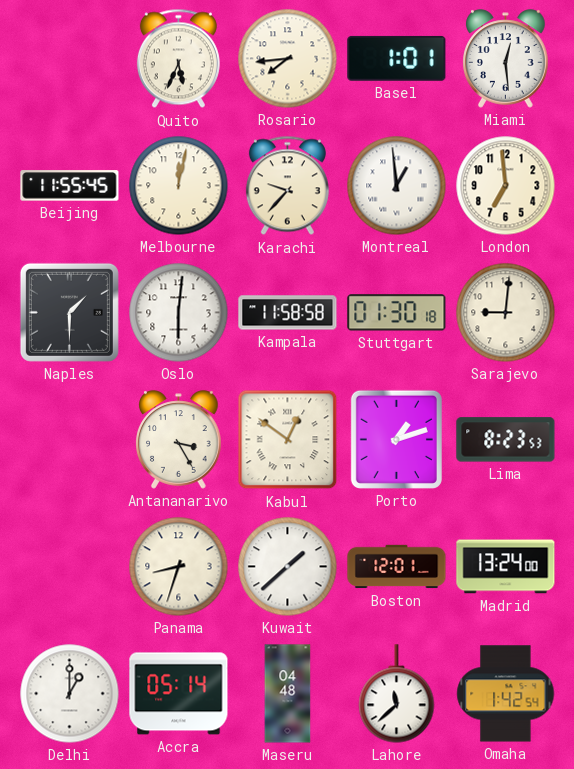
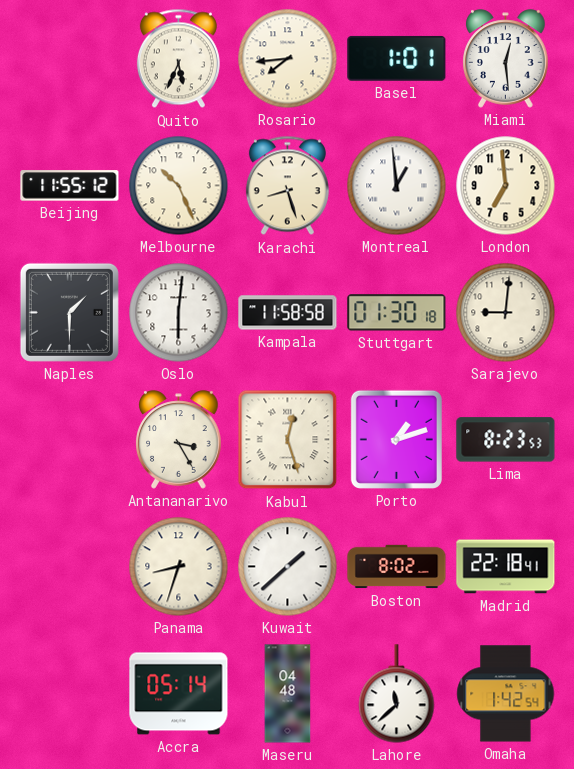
Beijing: 11:55:45 -> 11:55:12
Melbourne: 12:02 -> 10:26
Karachi: 9:37 -> 8:27
Kabul: 12:51 -> 12:27
Boston: 12:01 -> 8:02
Madrid: 13:24 -> 22:18
Delhi: 1:00 -> none
